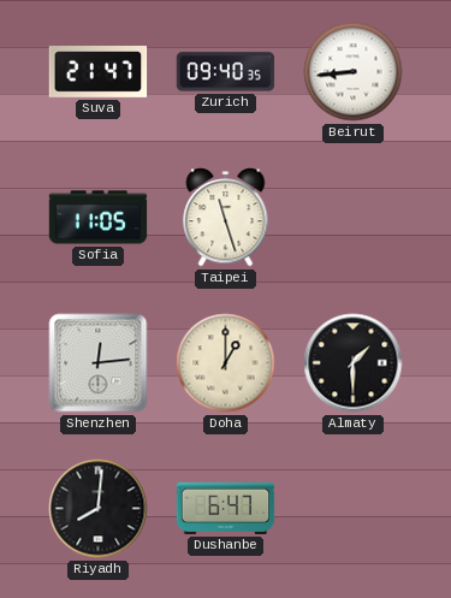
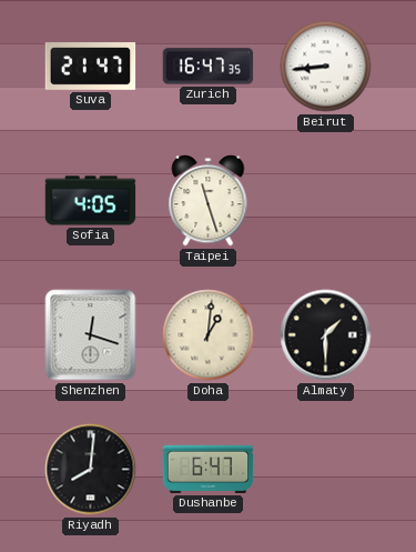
Zurich: 09:40 -> 16:47
Sofia: 11:05 -> 4:05
Shenzhen: 12:14 -> 12:18
Doha: 1:00 -> 1:01
